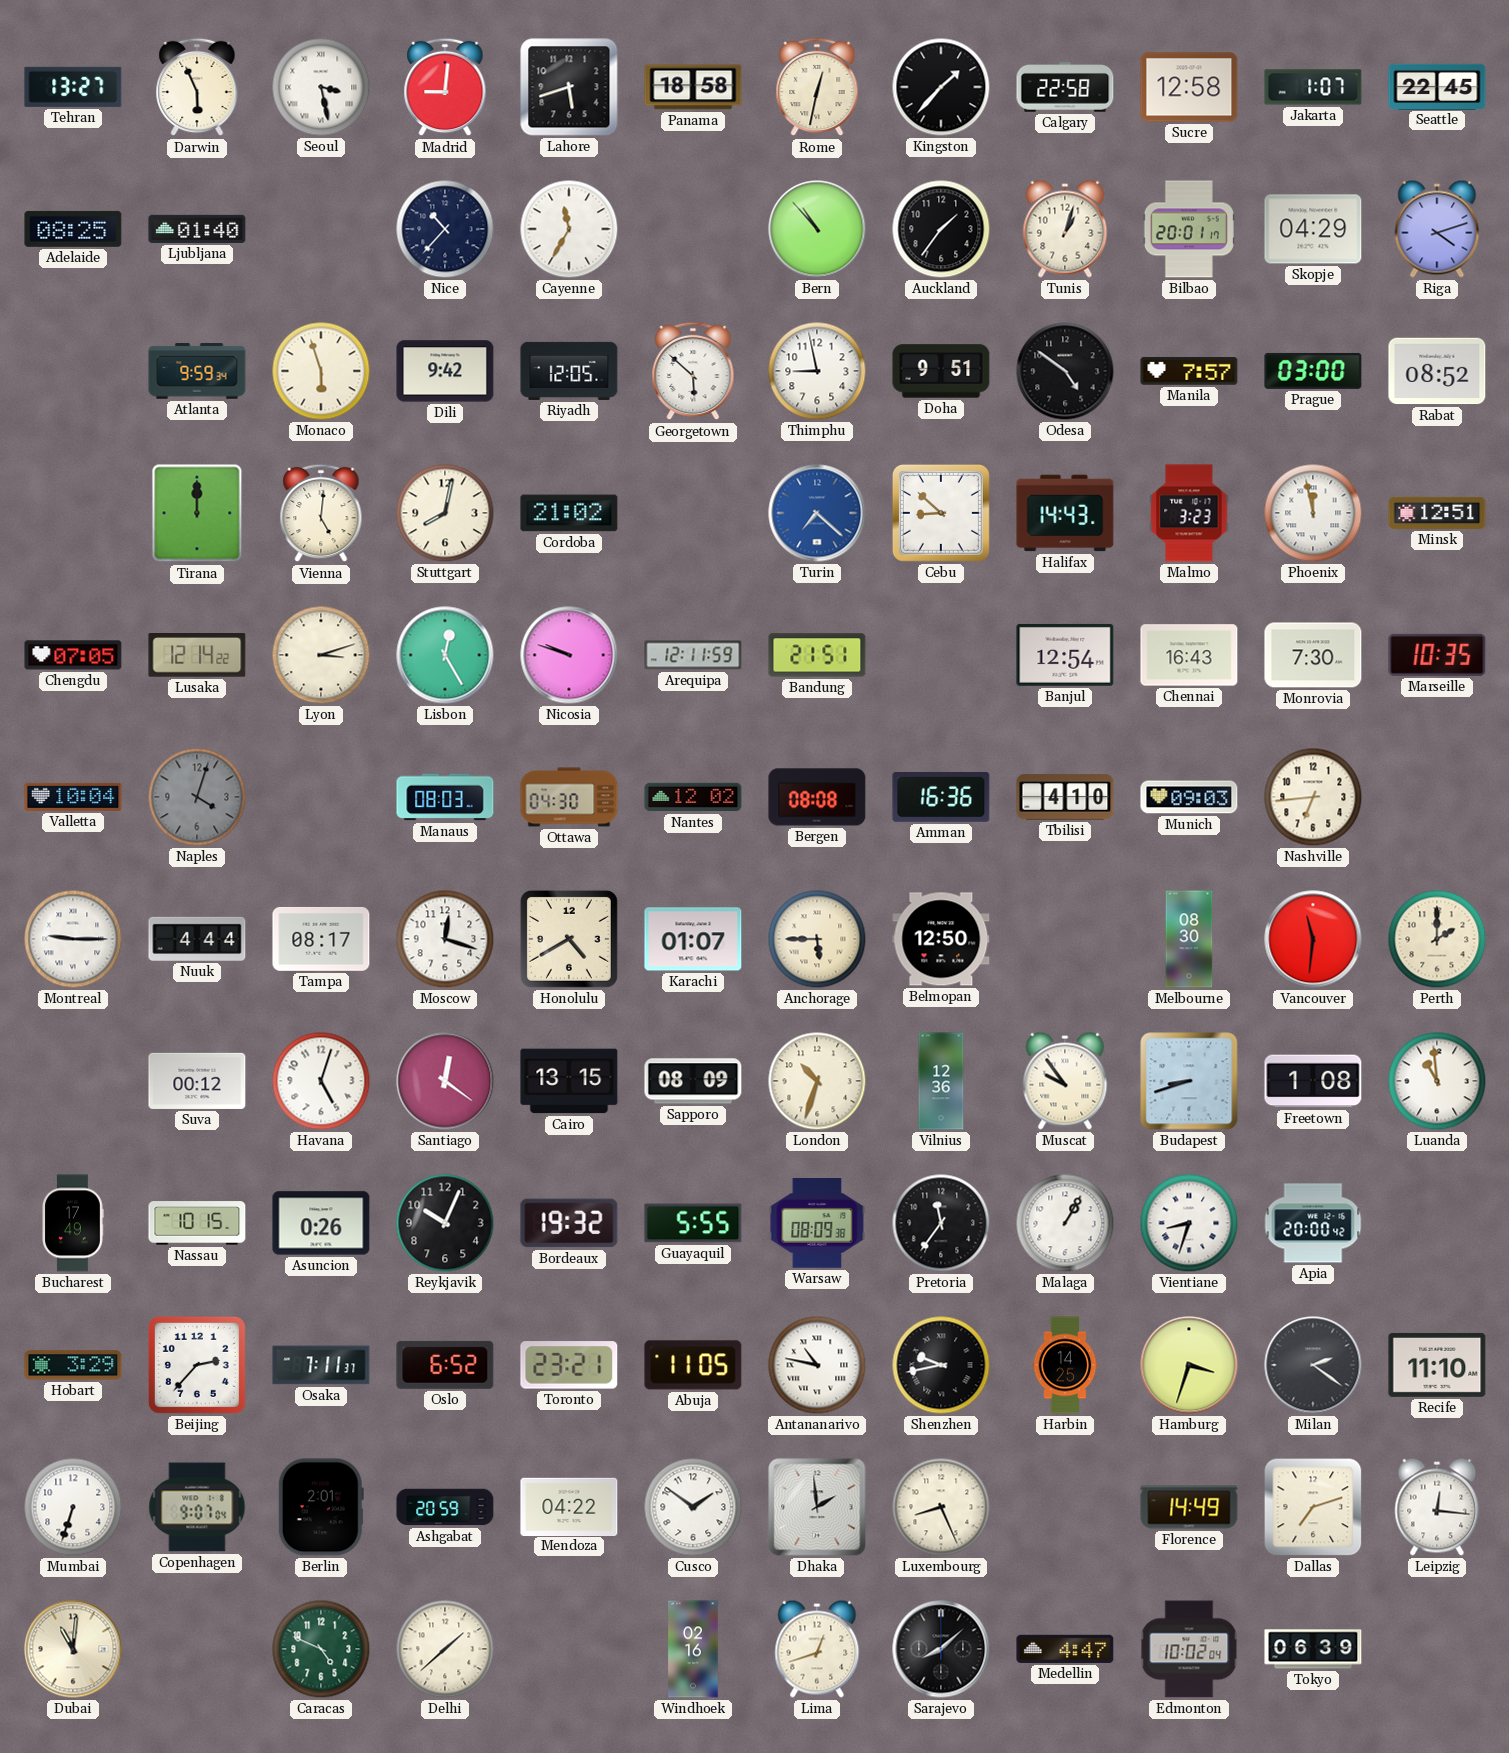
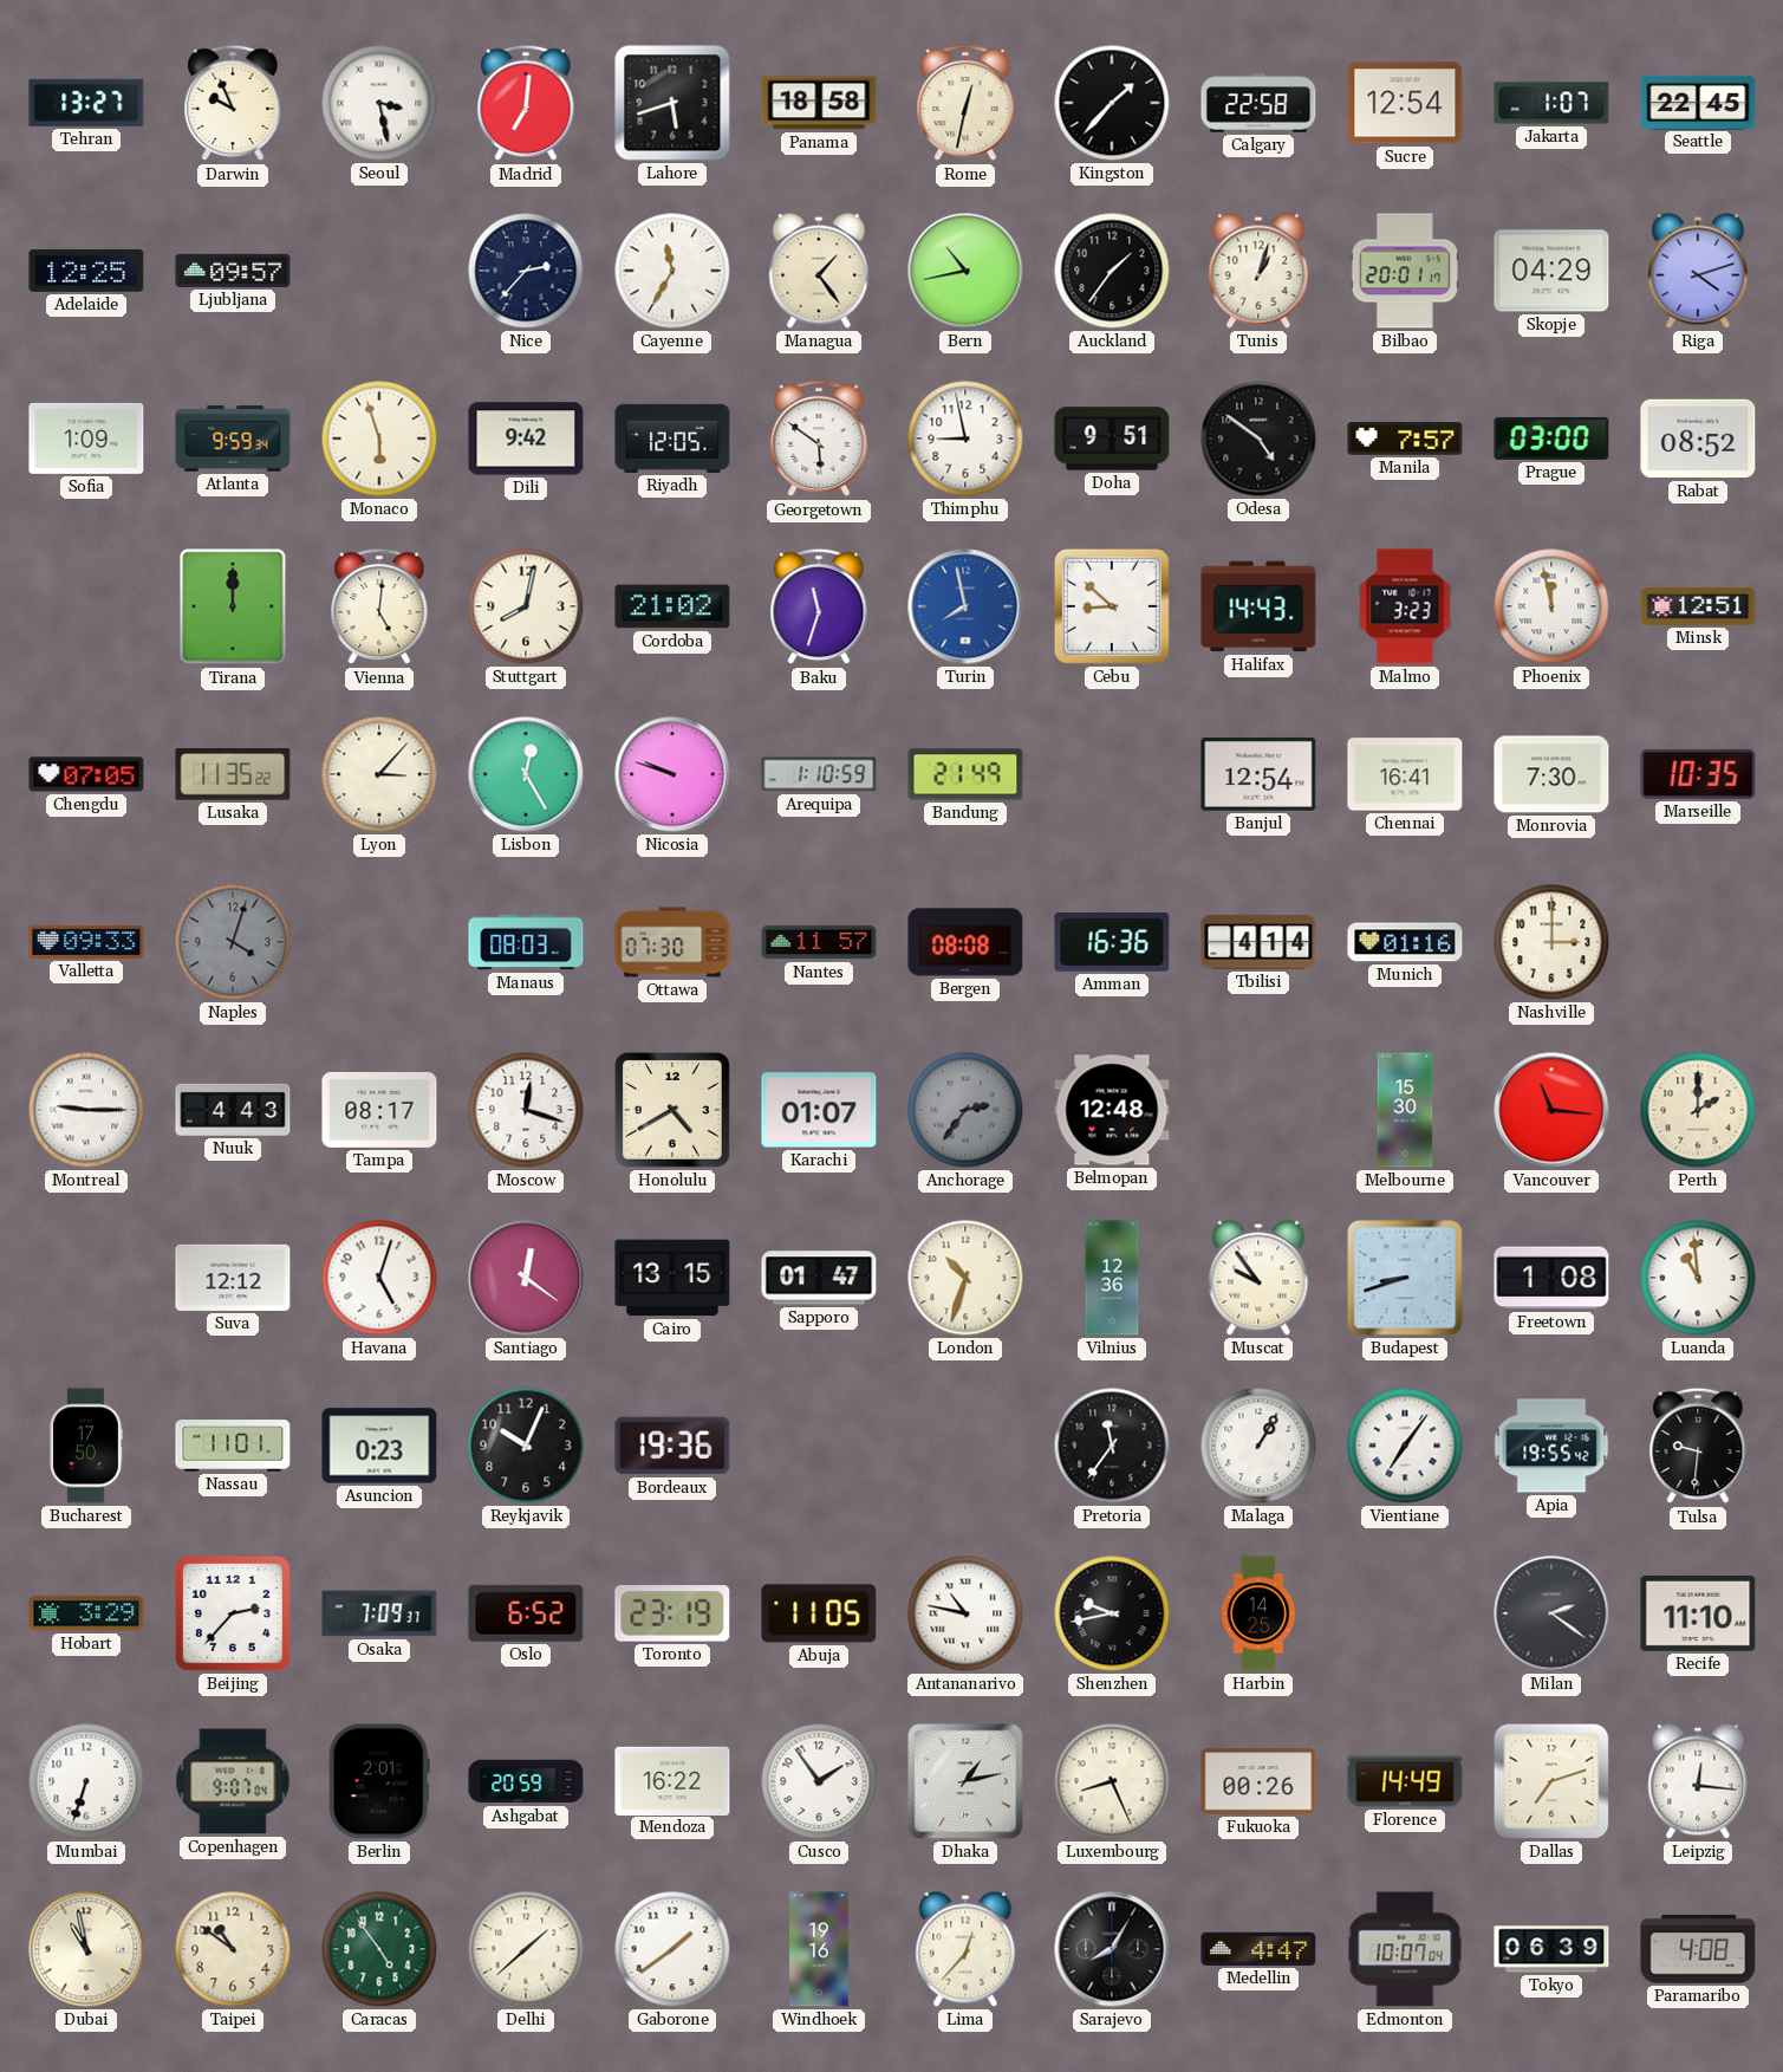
Darwin: 5:56 -> 9:56
Madrid: 9:01 -> 7:01
Sucre: 12:58 -> 12:54
Adelaide: 08:25 -> 12:25
Ljubljana: 01:40 -> 09:57
Nice: 10:37 -> 2:37
Managua: none -> 1:24
Bern: 10:53 -> 10:43
Sofia: none -> 1:09
Georgetown: 5:52 -> 5:51
Baku: none -> 11:33
Turin: 7:22 -> 7:58
Lusaka: 12:14 -> 11:35
Lyon: 3:12 -> 3:07
Arequipa: 12:11 -> 1:10
Bandung: 21:51 -> 21:49
Chennai: 16:43 -> 16:41
Valletta: 10:04 -> 09:33
Ottawa: 04:30 -> 07:30
Nantes: 12:02 -> 11:57
Tbilisi: 4:10 -> 4:14
Munich: 09:03 -> 01:16
Nashville: 6:44 -> 3:00
Nuuk: 4:44 -> 4:43
Anchorage: 5:45 -> 2:36
Anchorage dial: cream -> grey
Belmopan: 12:50 -> 12:48
Melbourne: 08:30 -> 15:30
Vancouver: 11:31 -> 11:16
Suva: 00:12 -> 12:12
Sapporo: 08:09 -> 01:47
Bucharest: 17:49 -> 17:50
Nassau: 10:15 -> 11:01
Asuncion: 0:26 -> 0:23
Bordeaux: 19:32 -> 19:36
Guayaquil: 5:55 -> none
Warsaw: 08:09 -> none
Vientiane: 8:33 -> 7:06
Apia: 20:00 -> 19:55
Tulsa: none -> 9:31
Osaka: 7:11 -> 7:09
Toronto: 23:21 -> 23:19
Hamburg: 3:33 -> none
Mendoza: 04:22 -> 16:22
Cusco: 1:51 -> 1:54
Dhaka: 1:59 -> 1:13
Fukuoka: none -> 00:26
Dubai: 11:01 -> 10:58
Taipei: none -> 10:51
Caracas: 4:49 -> 4:54
Gaborone: none -> 1:39
Windhoek: 02:16 -> 19:16
Lima: 12:42 -> 12:37
Sarajevo: 8:08 -> 8:05
Edmonton: 10:02 -> 10:07
Paramaribo: none -> 4:08
